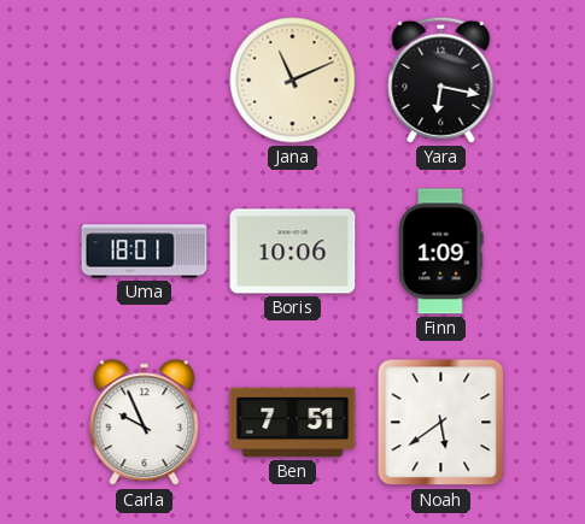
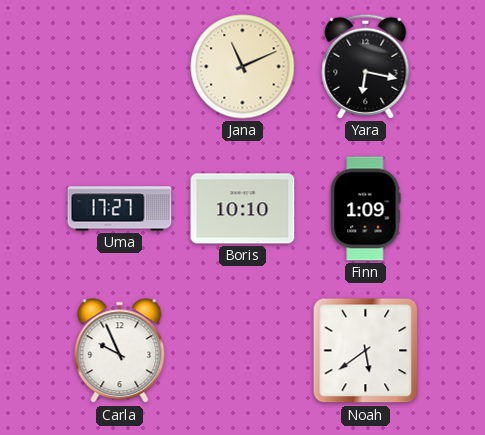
Uma: 18:01 -> 17:27
Boris: 10:06 -> 10:10
Ben: 7:51 -> none
